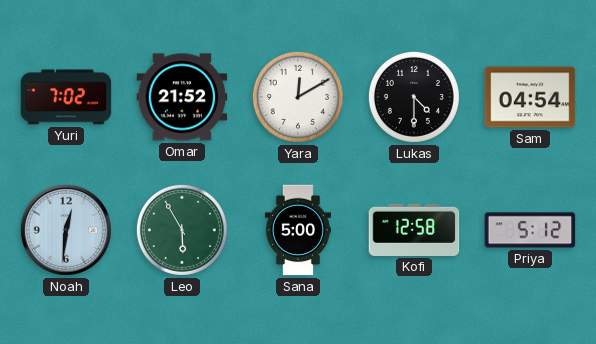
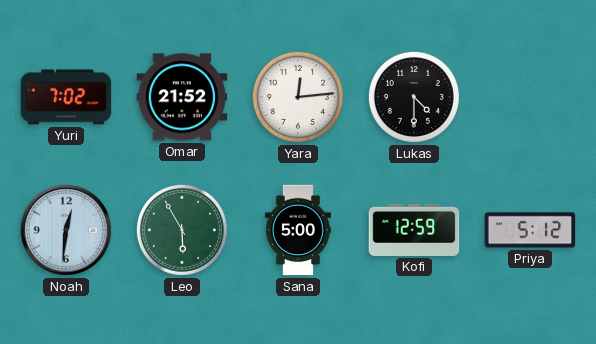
Yara: 12:10 -> 12:14
Sam: 04:54 -> none
Kofi: 12:58 -> 12:59
